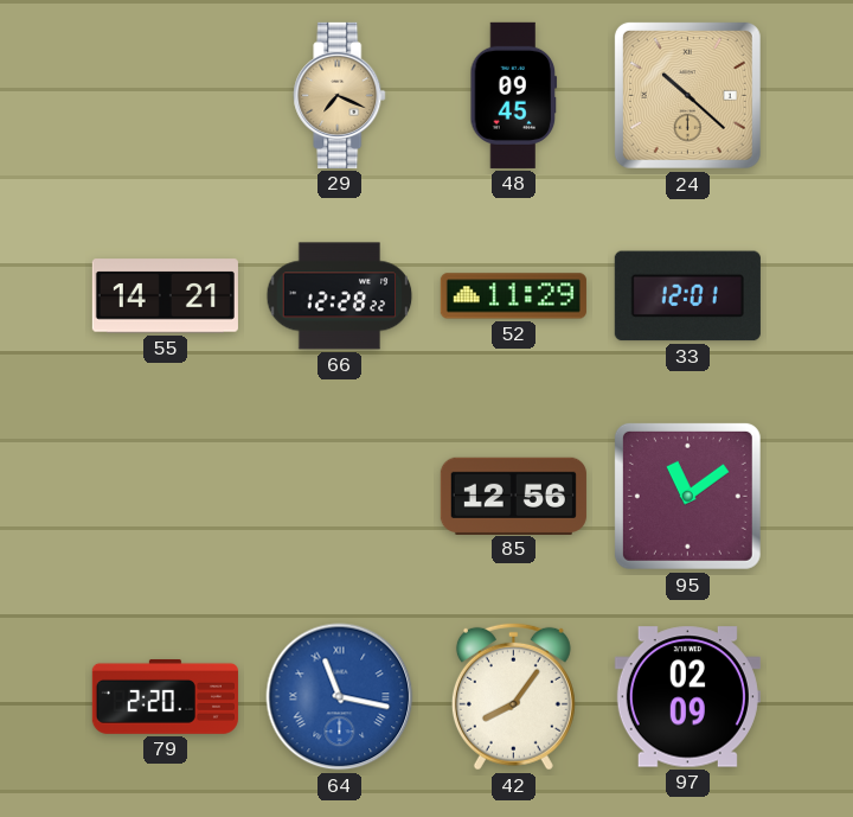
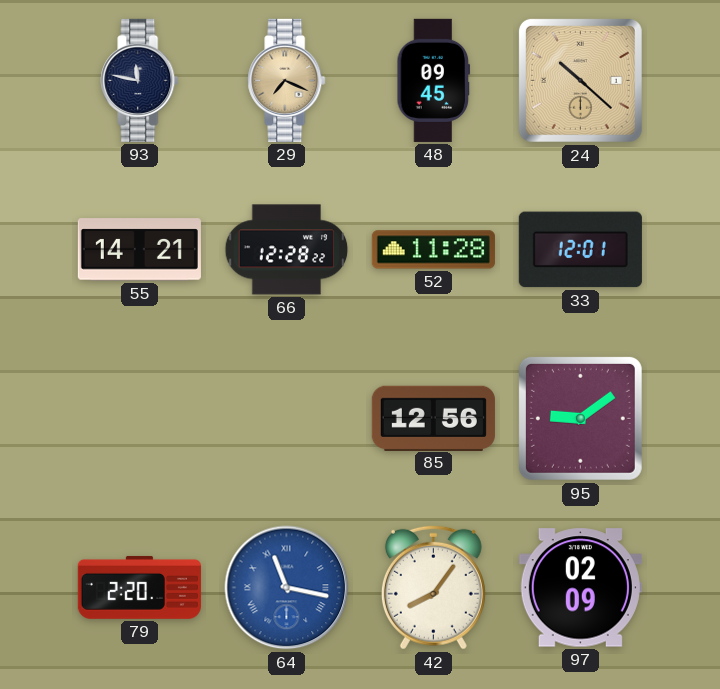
93: none -> 11:47
52: 11:29 -> 11:28
95: 11:09 -> 9:09
